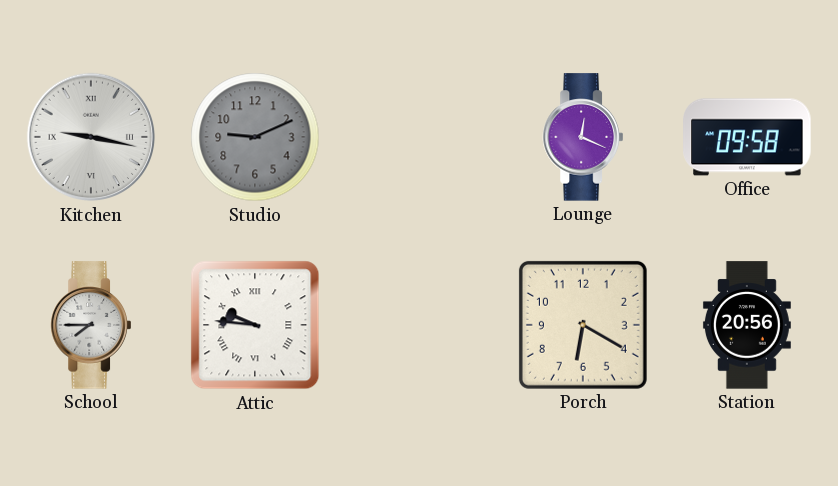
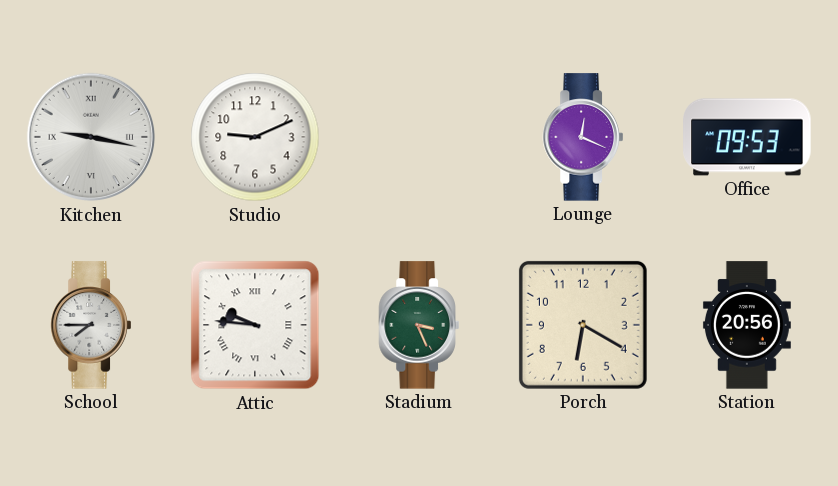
Studio dial: grey -> white
Office: 09:58 -> 09:53
Stadium: none -> 3:26
